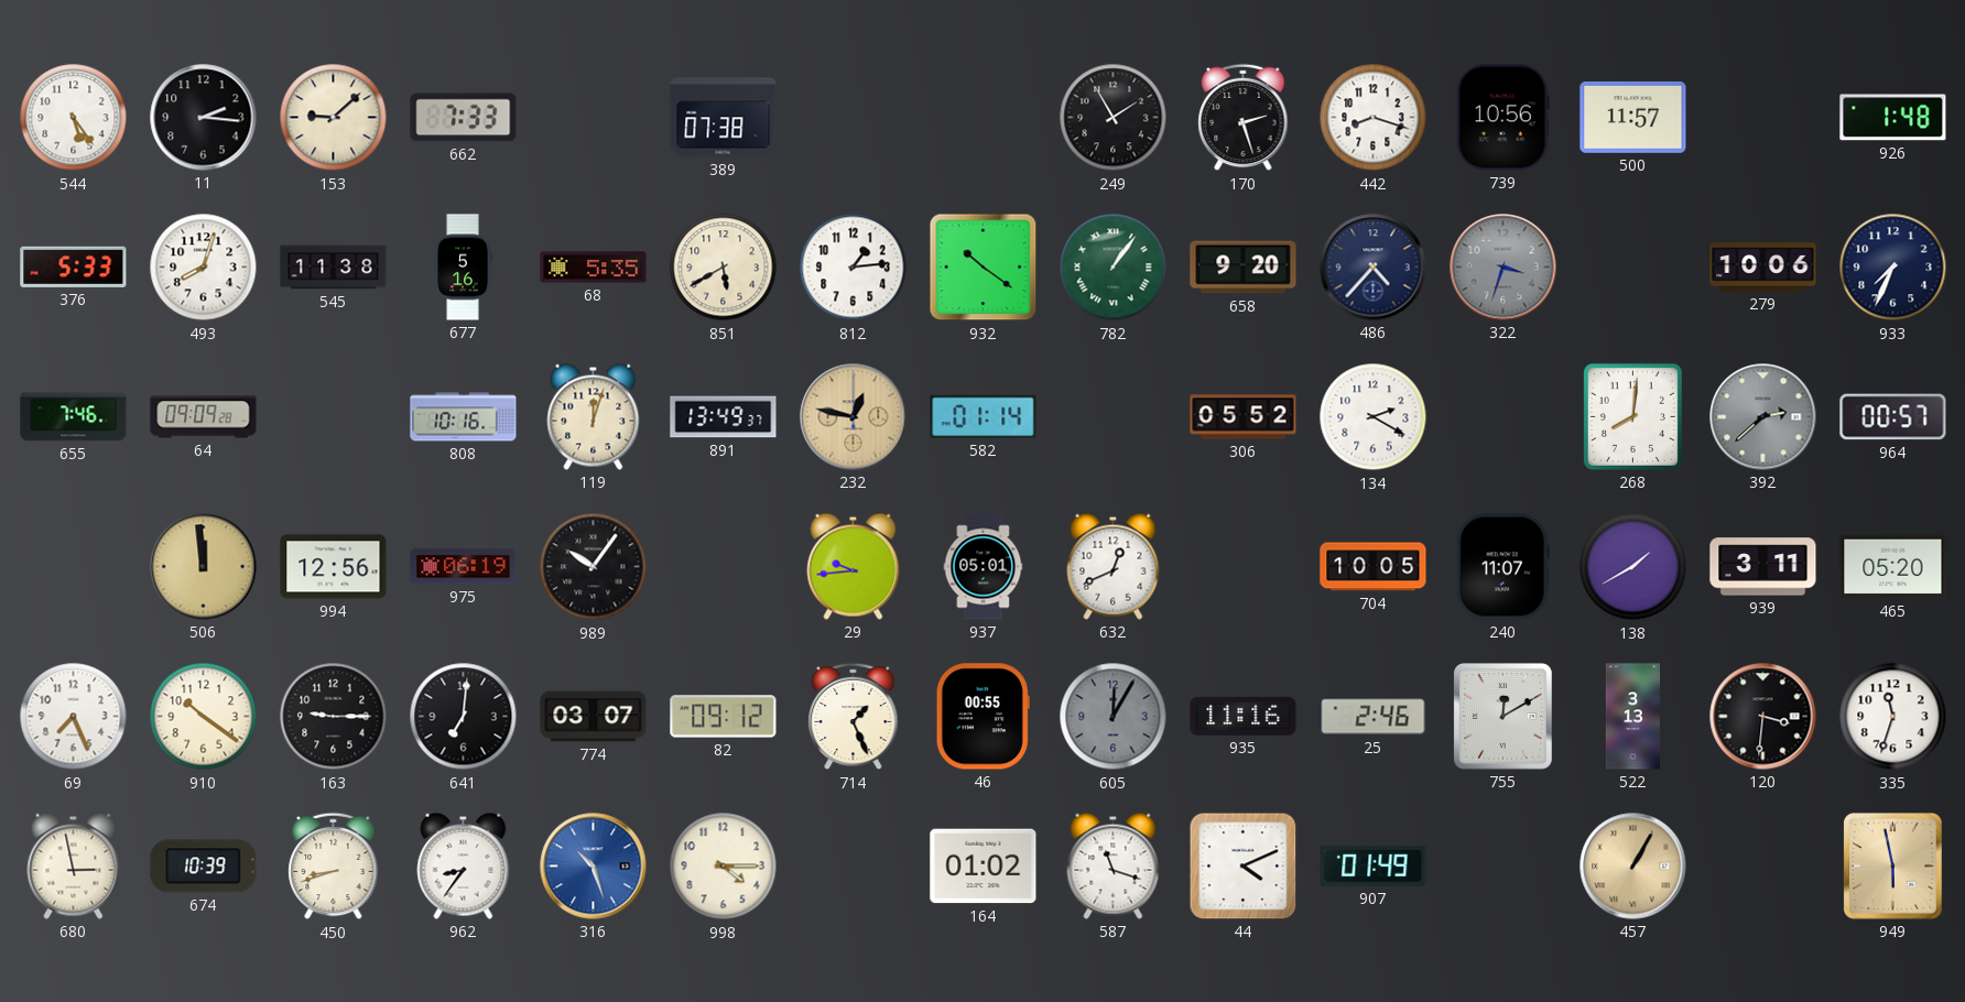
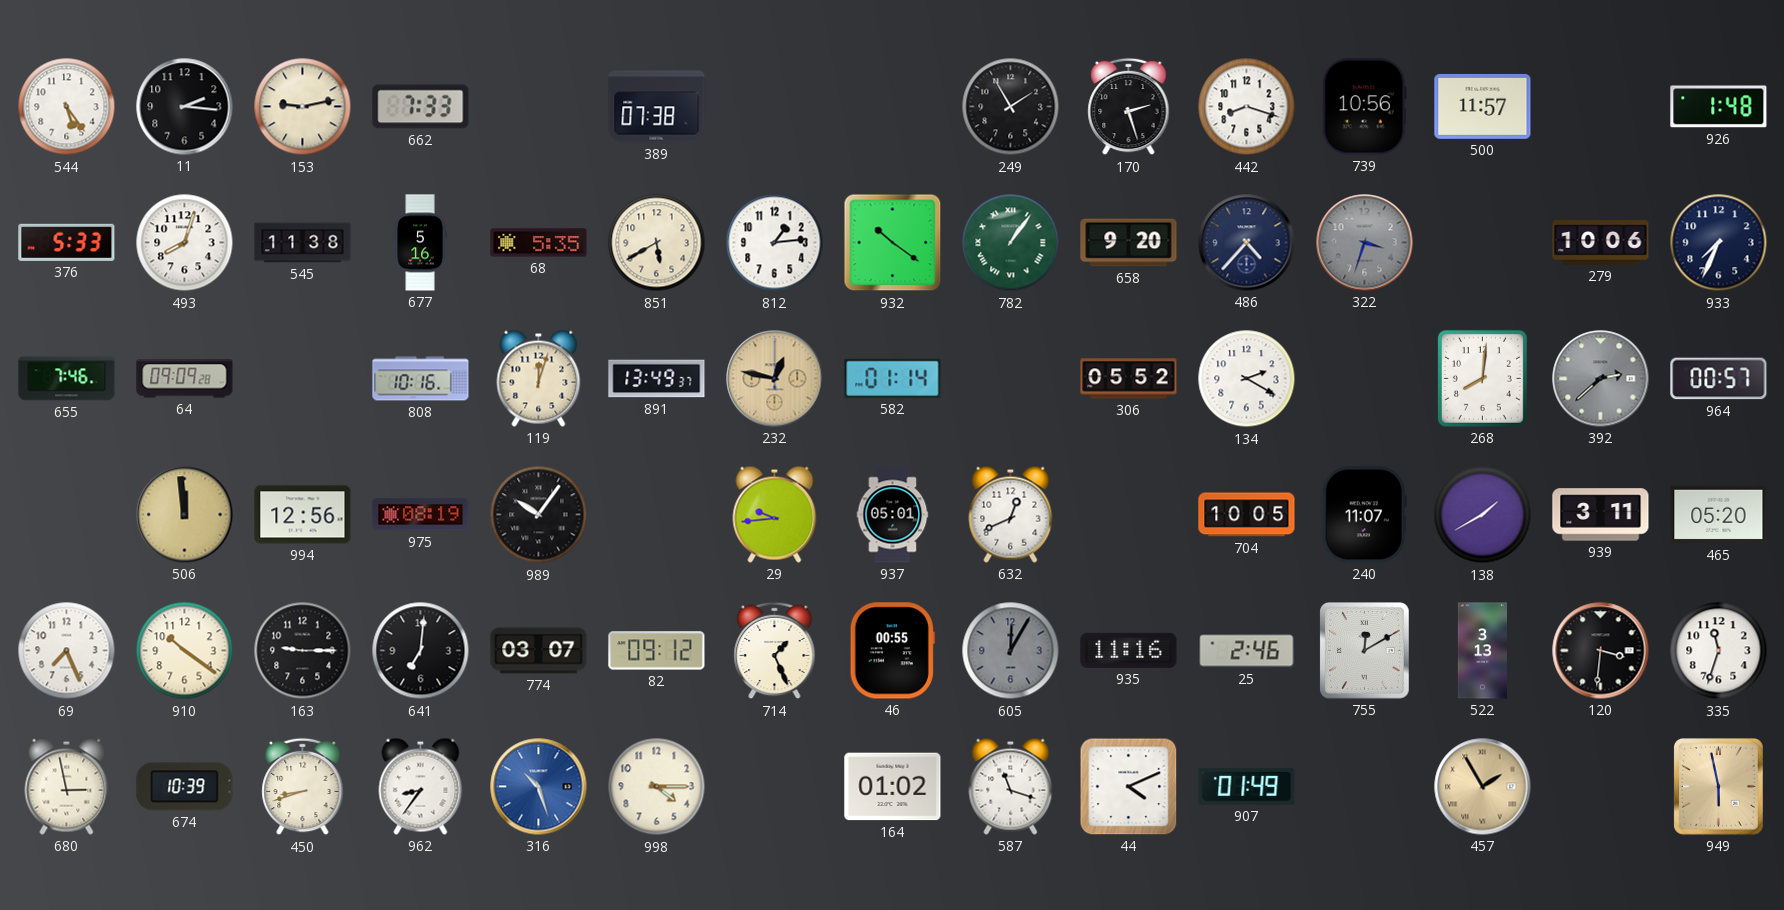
153: 9:08 -> 9:13
975: 06:19 -> 08:19
457: 1:05 -> 1:55
